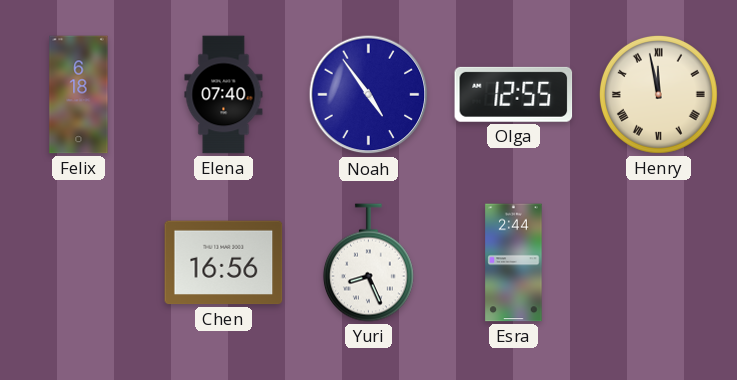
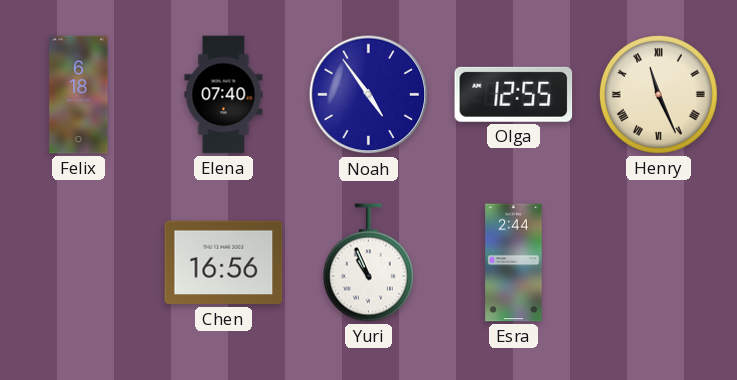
Henry: 11:58 -> 11:26
Yuri: 8:26 -> 10:56
